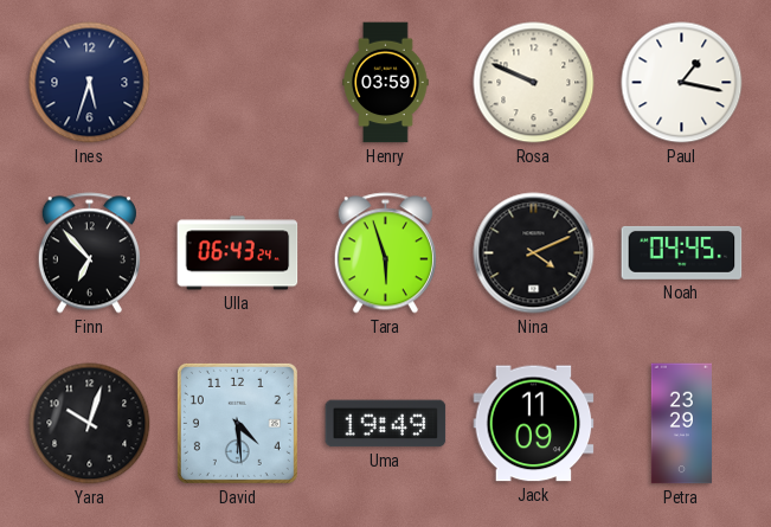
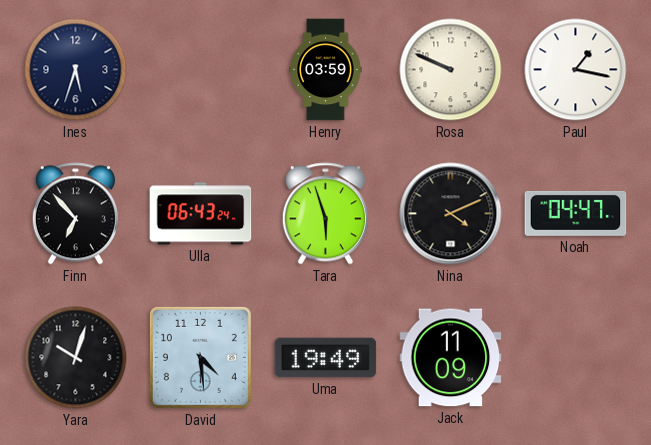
Noah: 04:45 -> 04:47
Petra: 23:29 -> none
